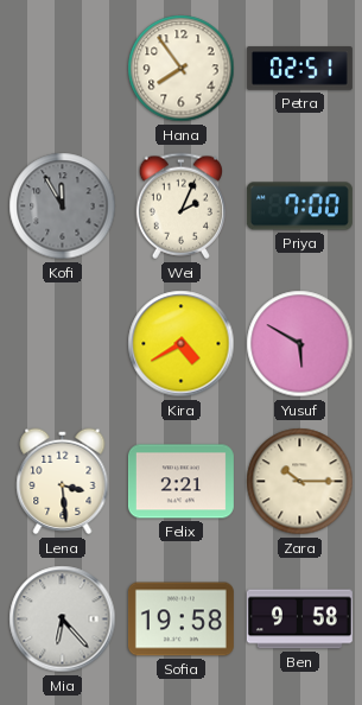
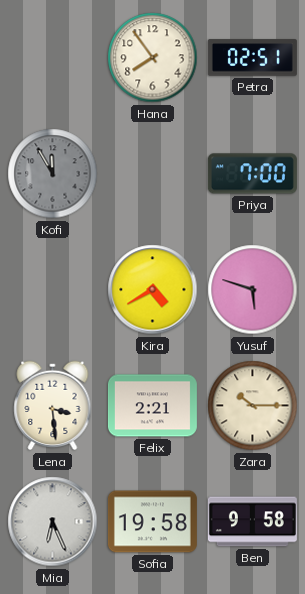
Wei: 2:04 -> none
Yusuf: 5:50 -> 5:48
Mia: 6:23 -> 6:26
